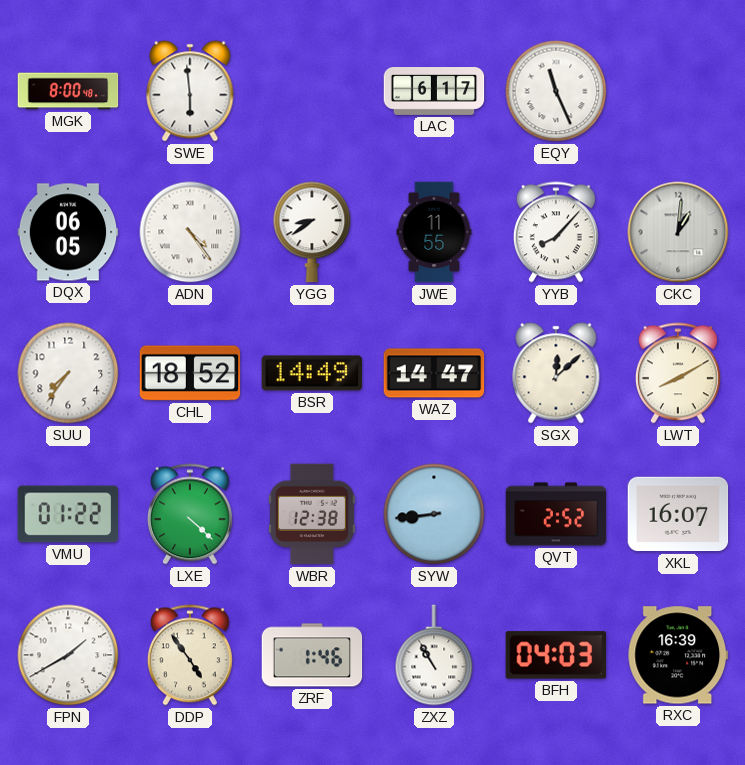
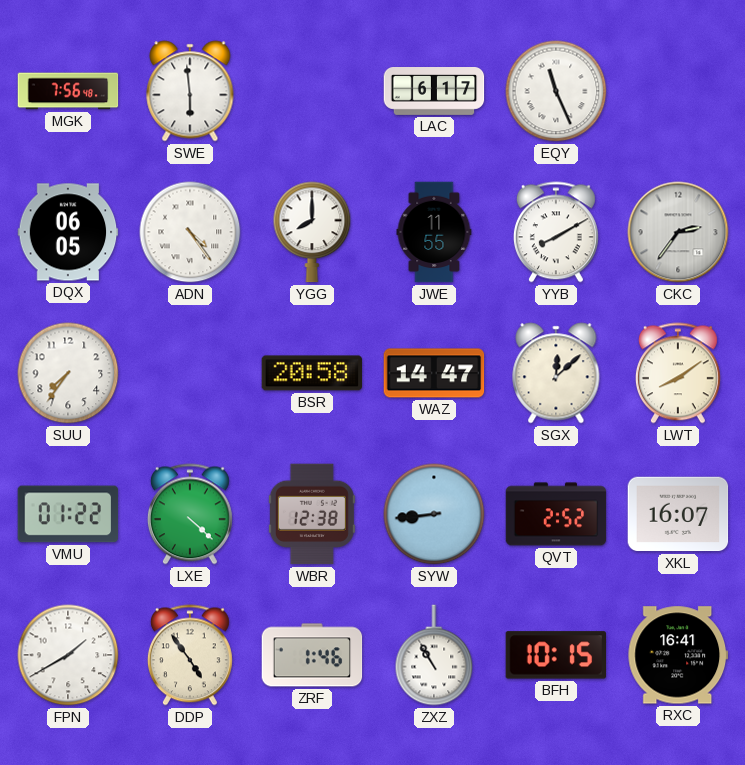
MGK: 8:00 -> 7:56
YGG: 8:39 -> 8:00
YYB: 8:07 -> 8:10
CKC: 1:01 -> 2:36
CHL: 18:52 -> none
BSR: 14:49 -> 20:58
LWT: 8:10 -> 8:09
BFH: 04:03 -> 10:15
RXC: 16:39 -> 16:41
